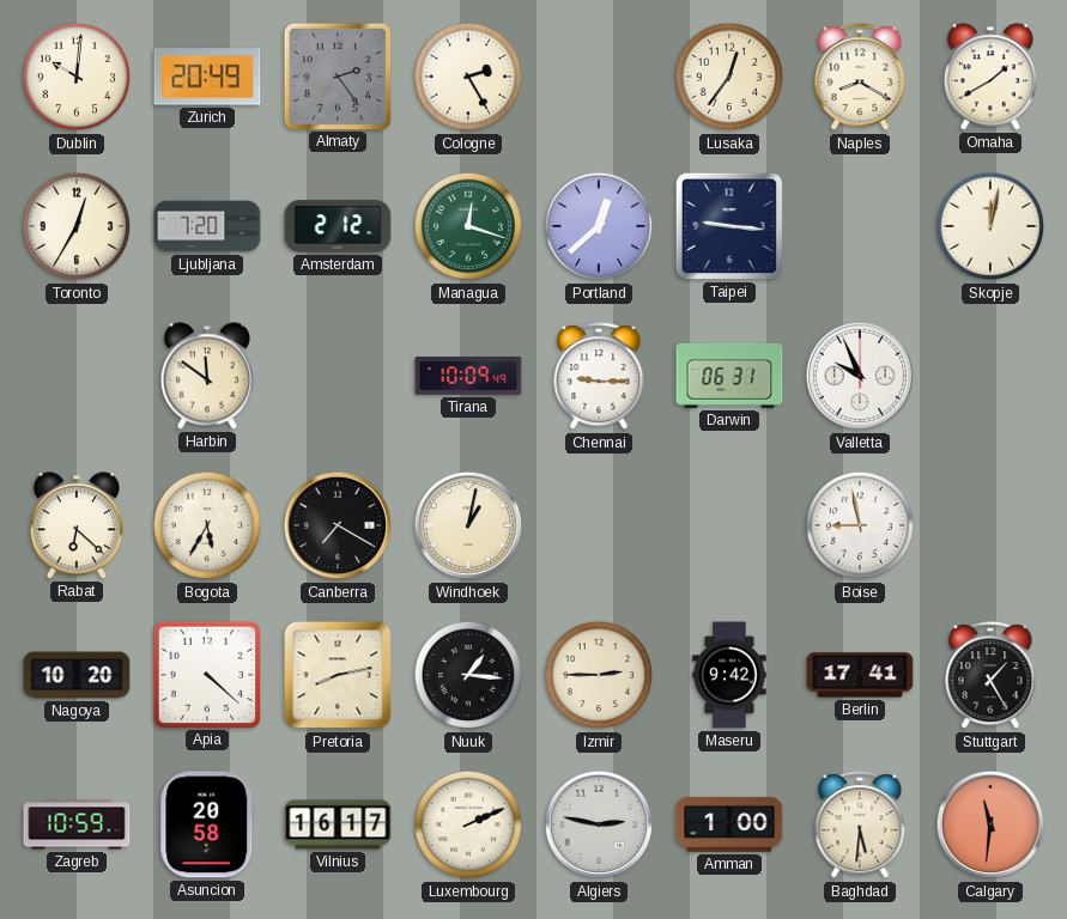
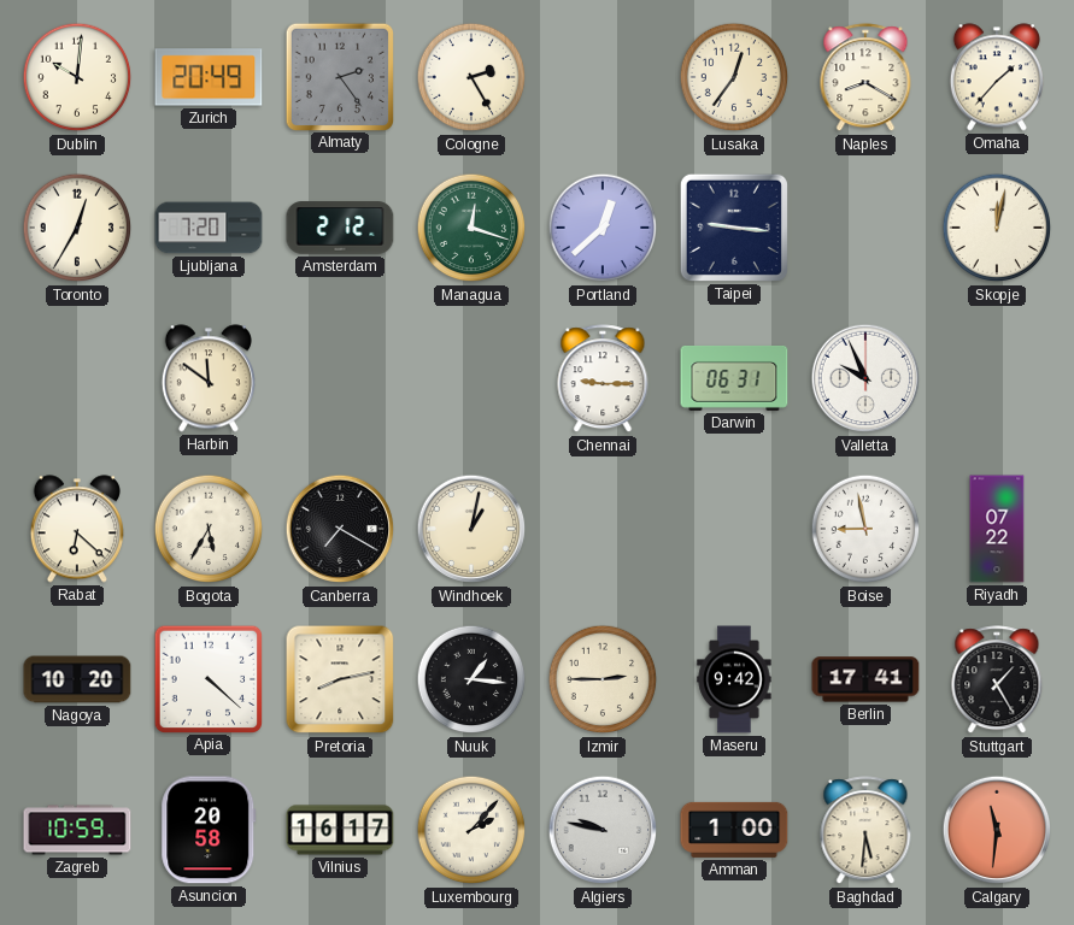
Omaha: 1:40 -> 1:37
Tirana: 10:09 -> none
Riyadh: none -> 07:22
Luxembourg: 2:11 -> 2:07
Algiers: 2:47 -> 9:47
